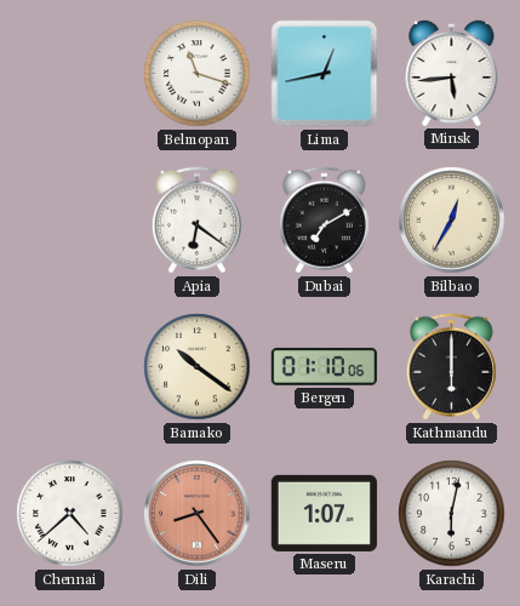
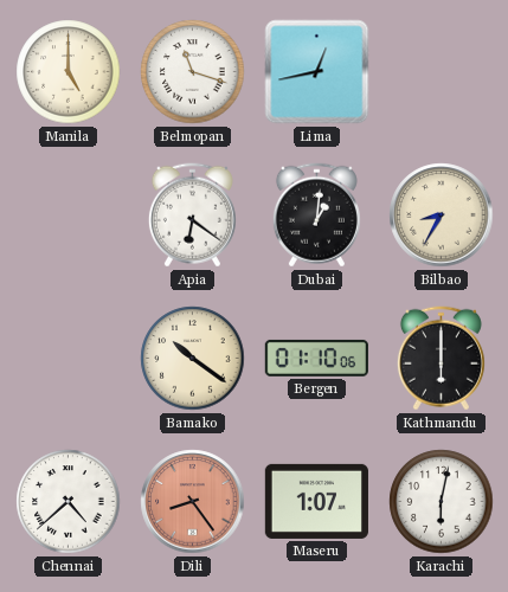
Manila: none -> 5:00
Minsk: 5:44 -> none
Dubai: 7:10 -> 1:01
Bilbao: 12:35 -> 8:35
